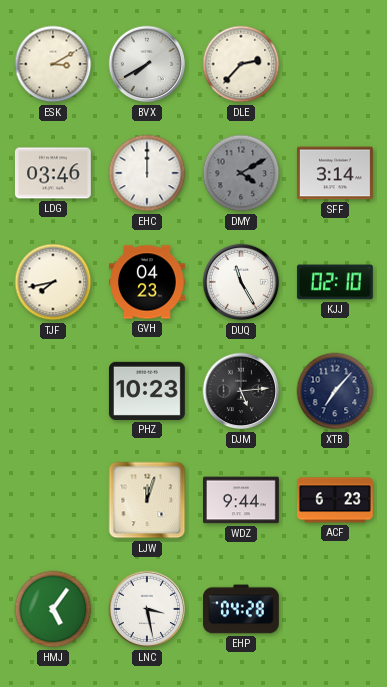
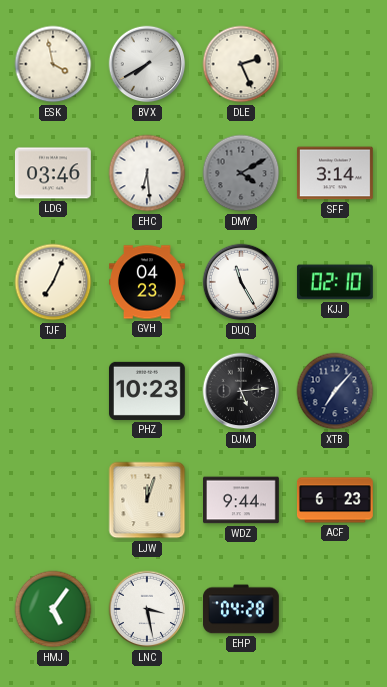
ESK: 3:10 -> 3:58
DLE: 2:37 -> 2:26
EHC: 12:00 -> 6:29
TJF: 7:43 -> 7:04
